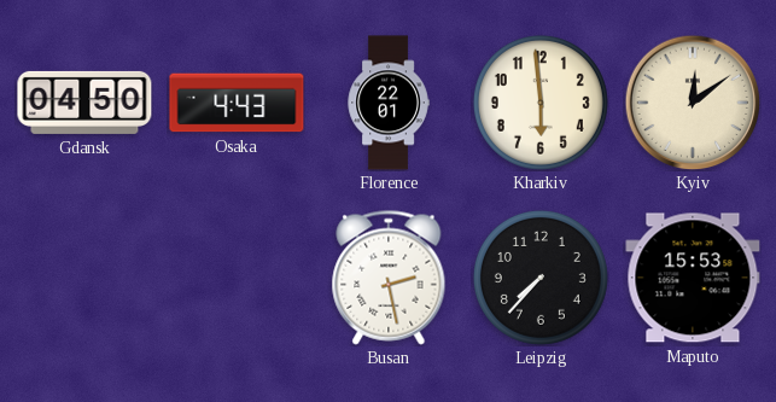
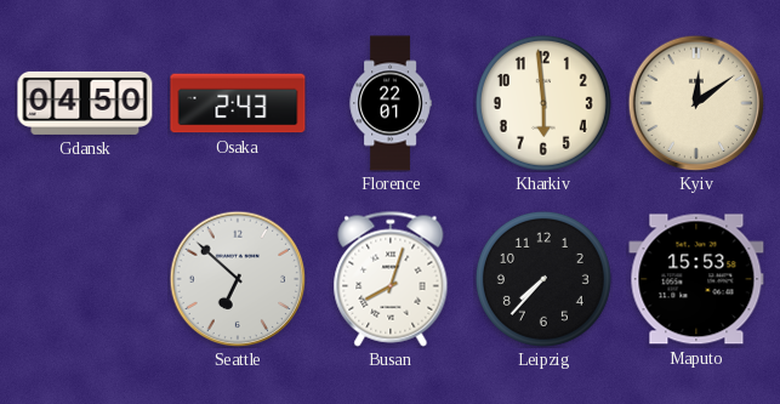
Osaka: 4:43 -> 2:43
Seattle: none -> 6:52
Busan: 2:28 -> 8:03
